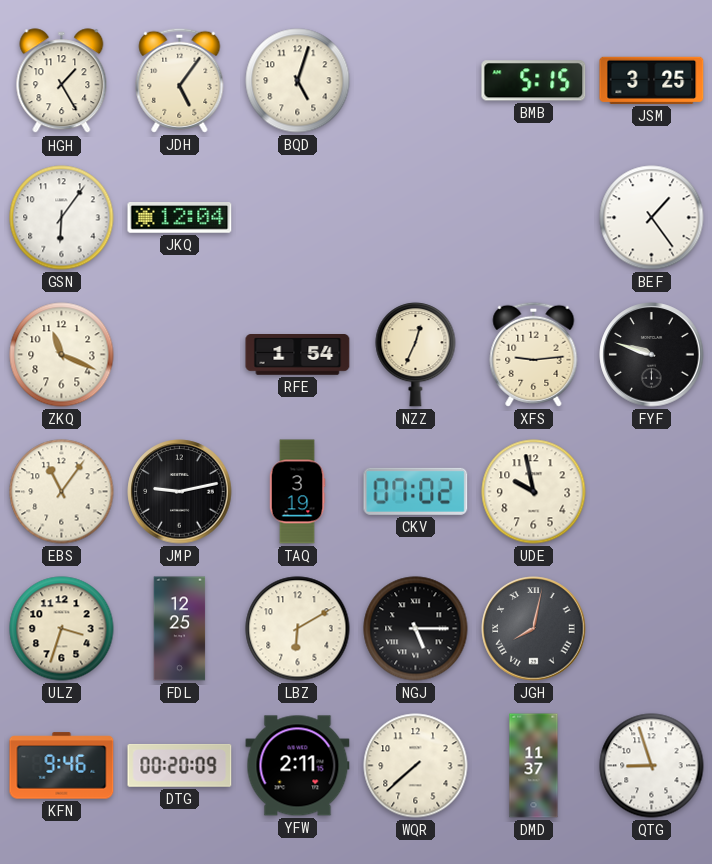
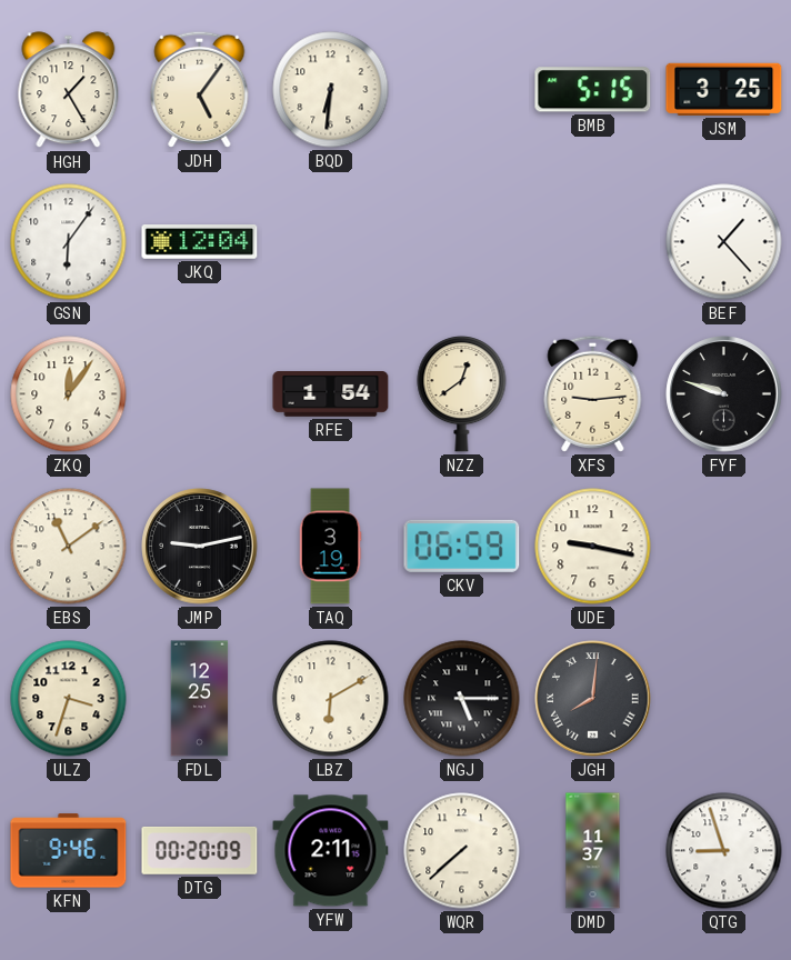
BQD: 5:03 -> 6:31
BEF: 1:24 -> 1:23
ZKQ: 11:19 -> 12:06
NZZ: 12:34 -> 12:39
EBS: 11:06 -> 11:09
CKV: 07:02 -> 06:59
UDE: 9:58 -> 9:17
JGH: 8:02 -> 8:01
